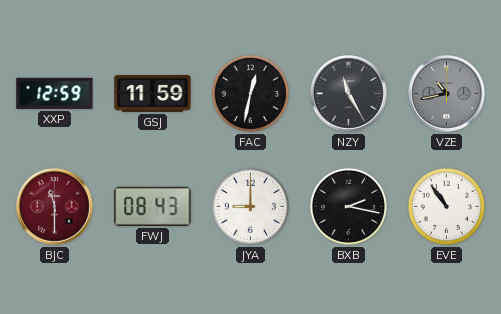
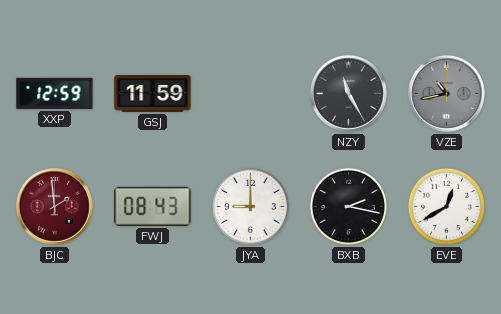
FAC: 12:32 -> none
BJC: 11:30 -> 1:59
EVE: 10:54 -> 12:40
